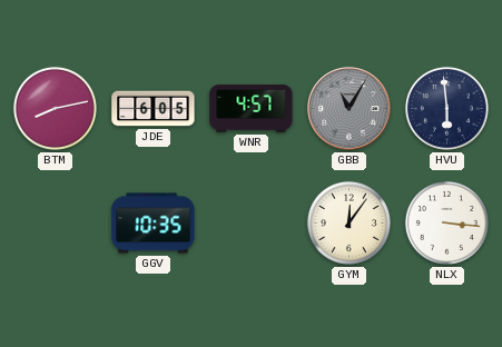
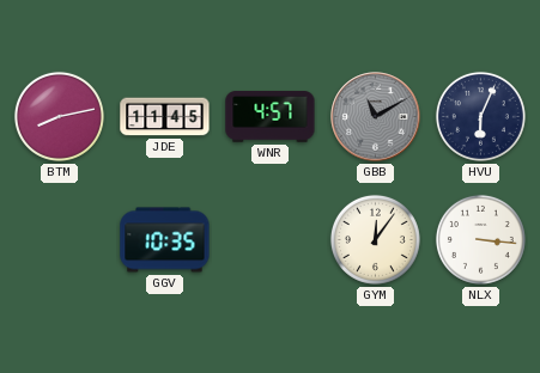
JDE: 6:05 -> 11:45
GBB: 11:05 -> 11:10
HVU: 5:59 -> 6:04
